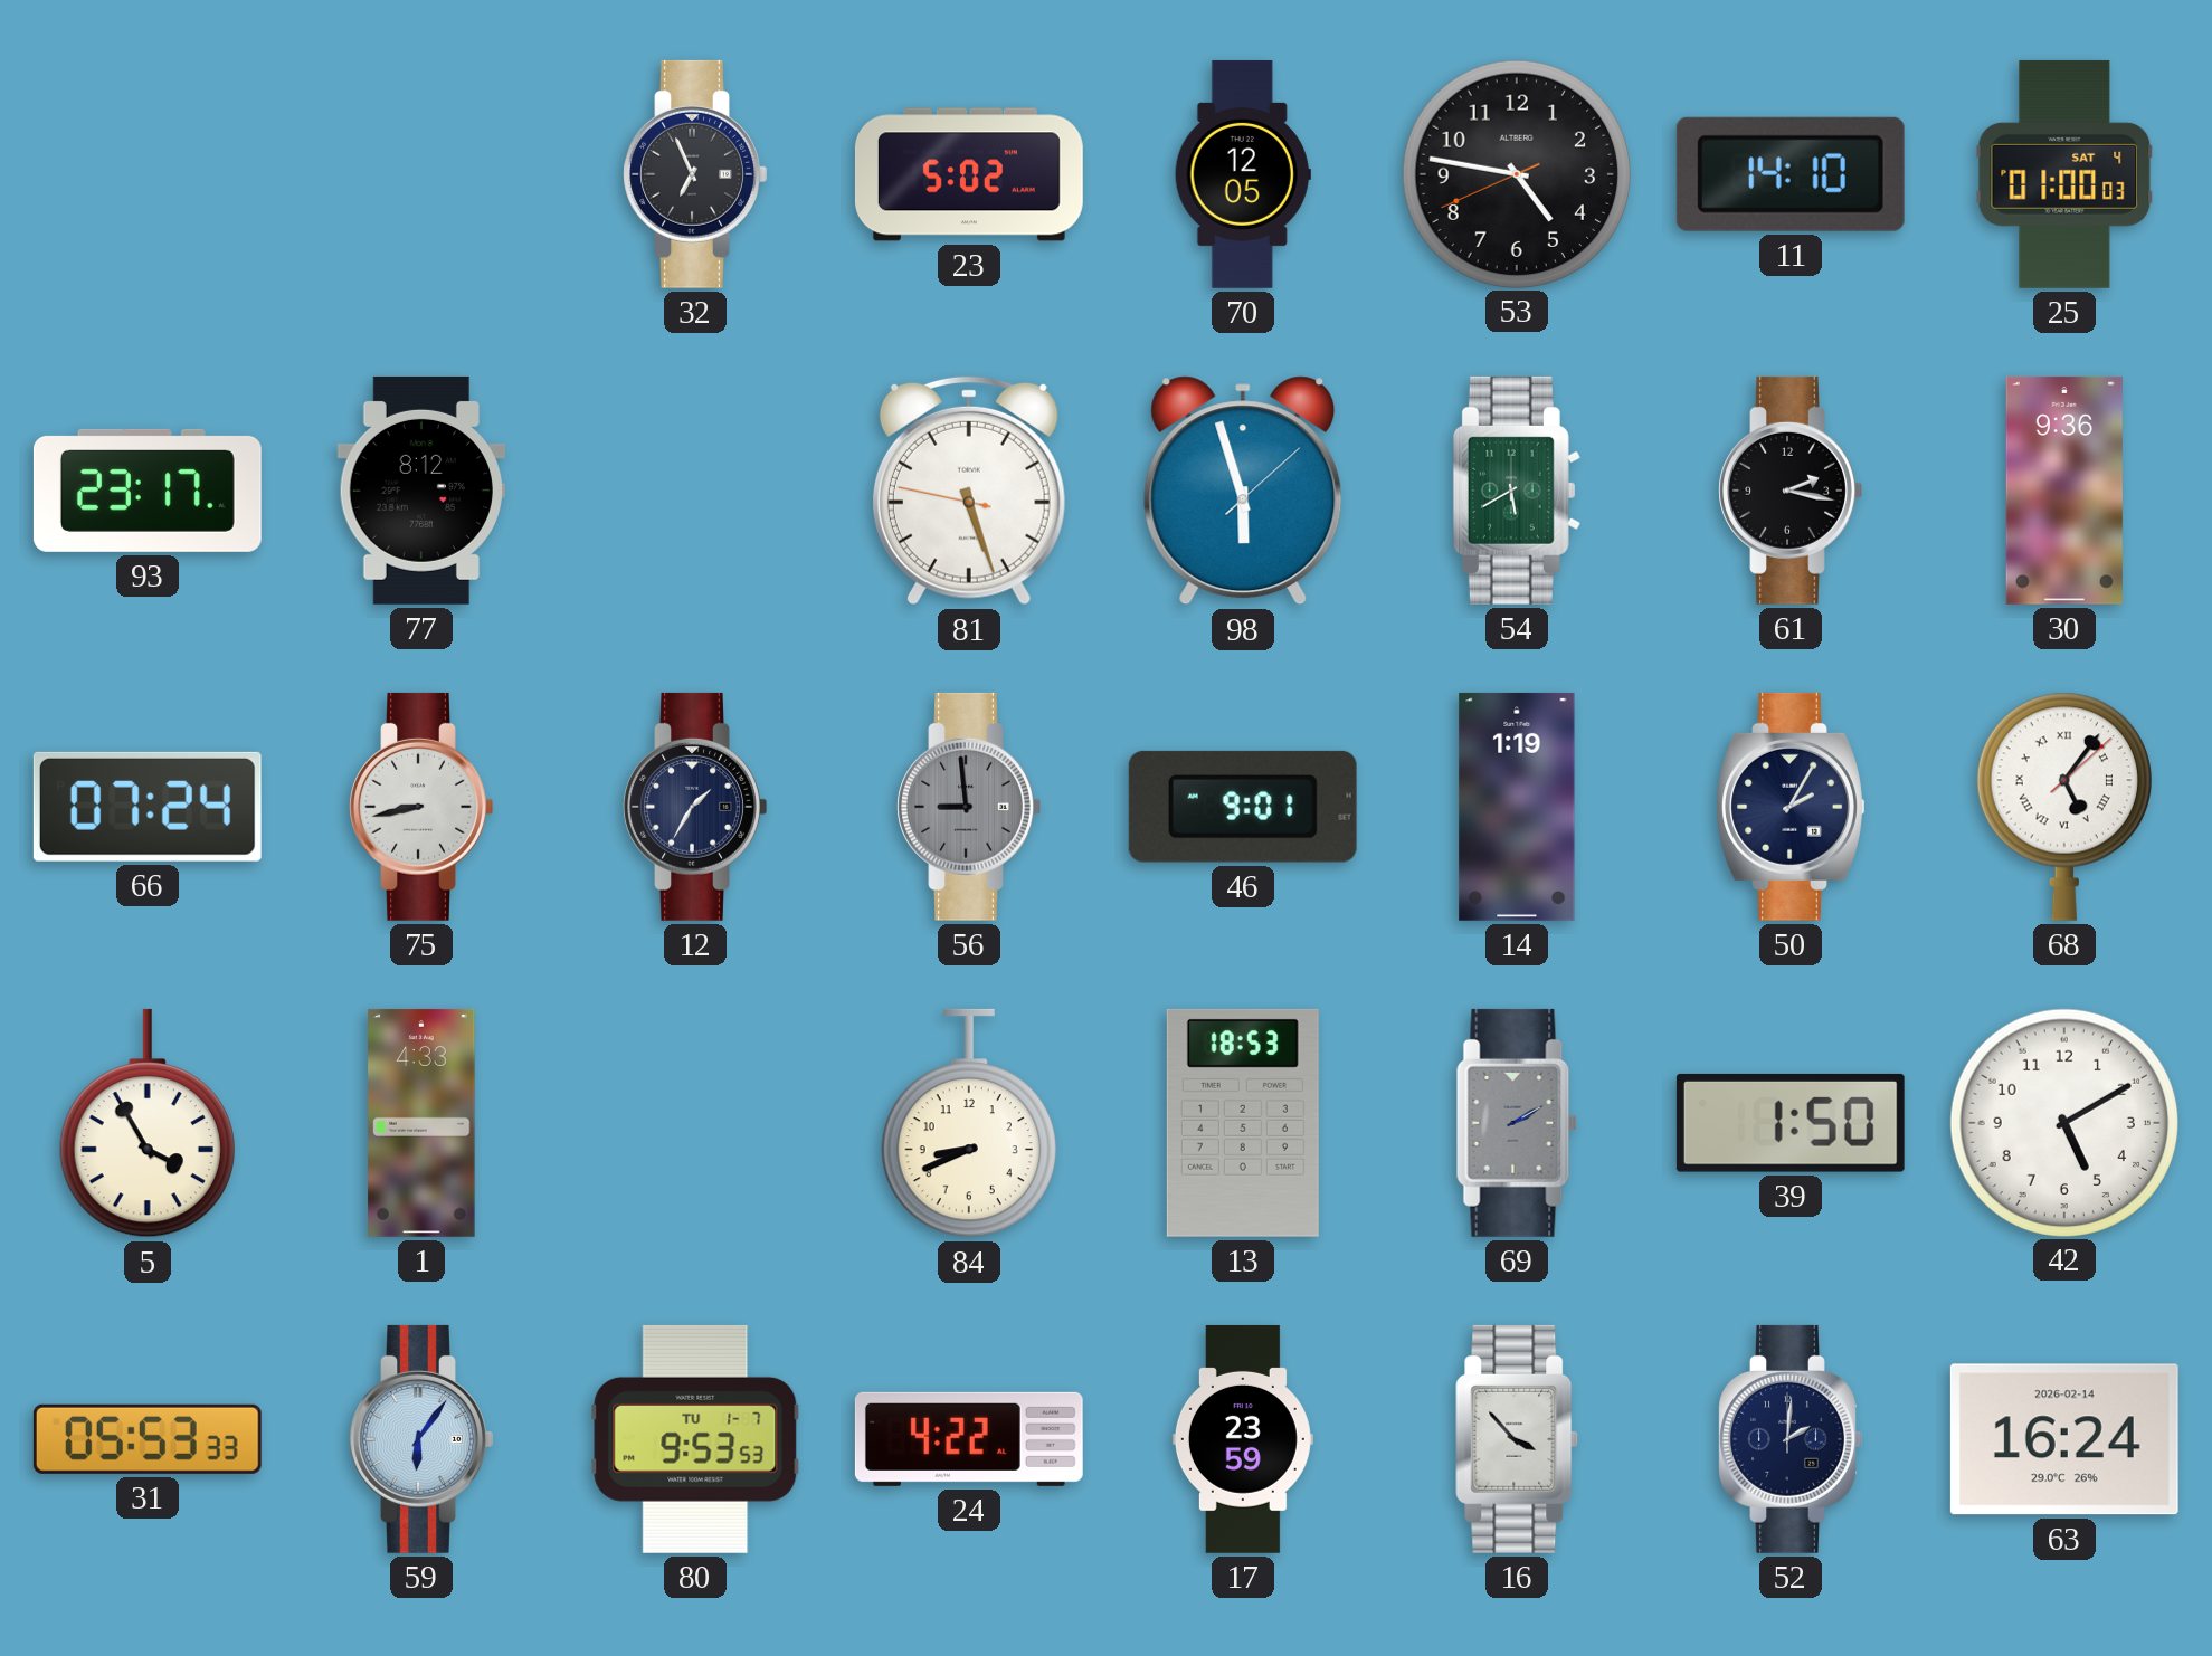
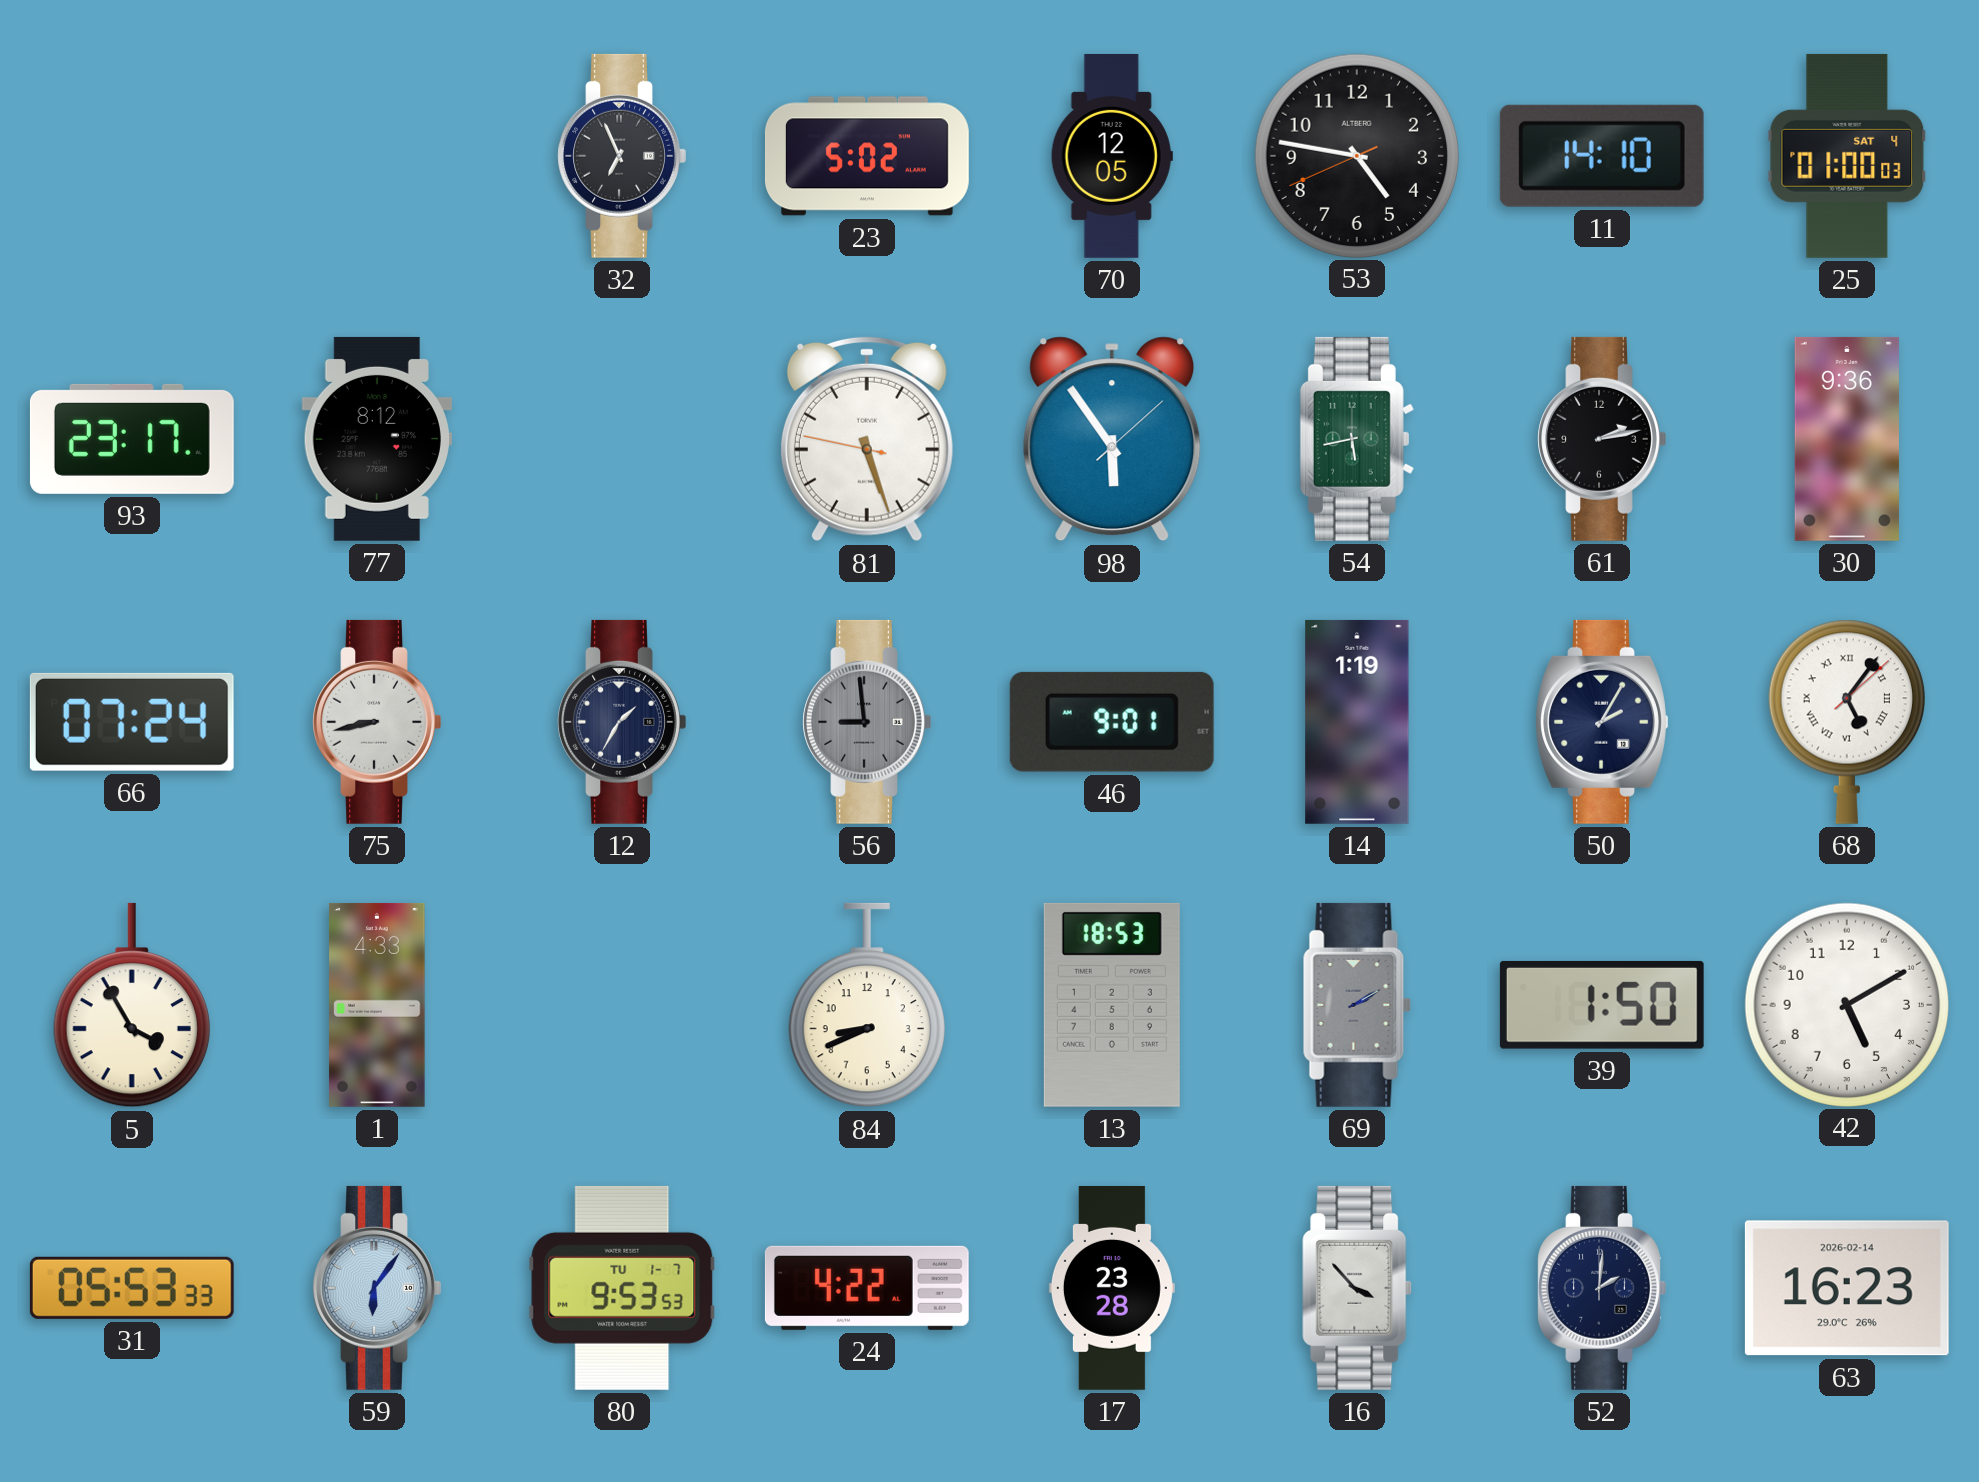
98: 5:57 -> 5:54
54: 5:40 -> 5:43
61: 2:17 -> 2:13
17: 23:59 -> 23:28
63: 16:24 -> 16:23
